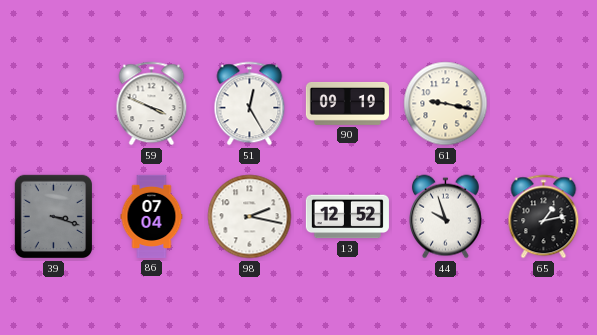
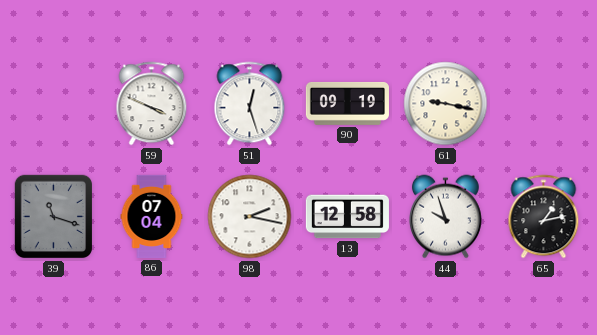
51: 12:25 -> 12:27
39: 3:18 -> 11:18
13: 12:52 -> 12:58
